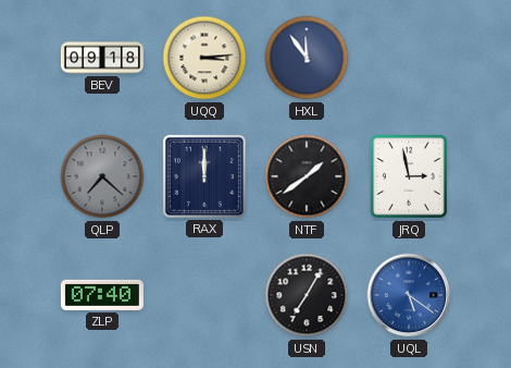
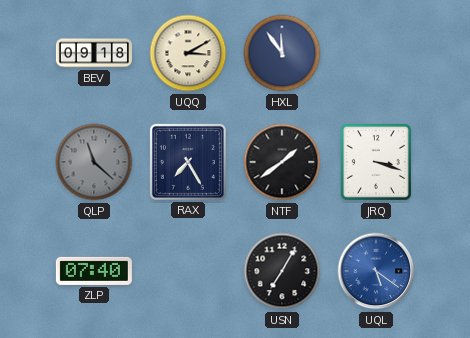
UQQ: 3:14 -> 3:10
QLP: 7:22 -> 11:22
RAX: 12:00 -> 7:25
JRQ: 2:58 -> 3:18
